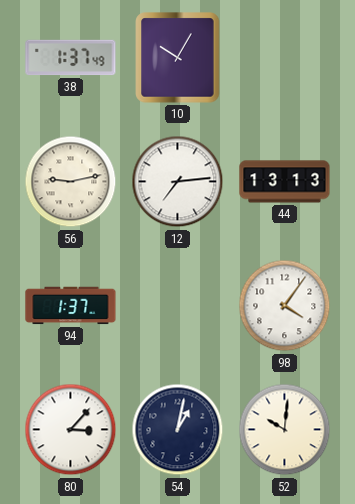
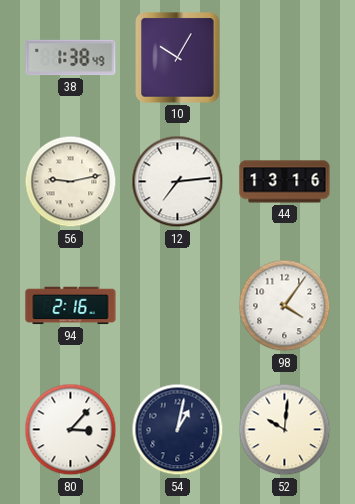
38: 1:37 -> 1:38
44: 13:13 -> 13:16
94: 1:37 -> 2:16
